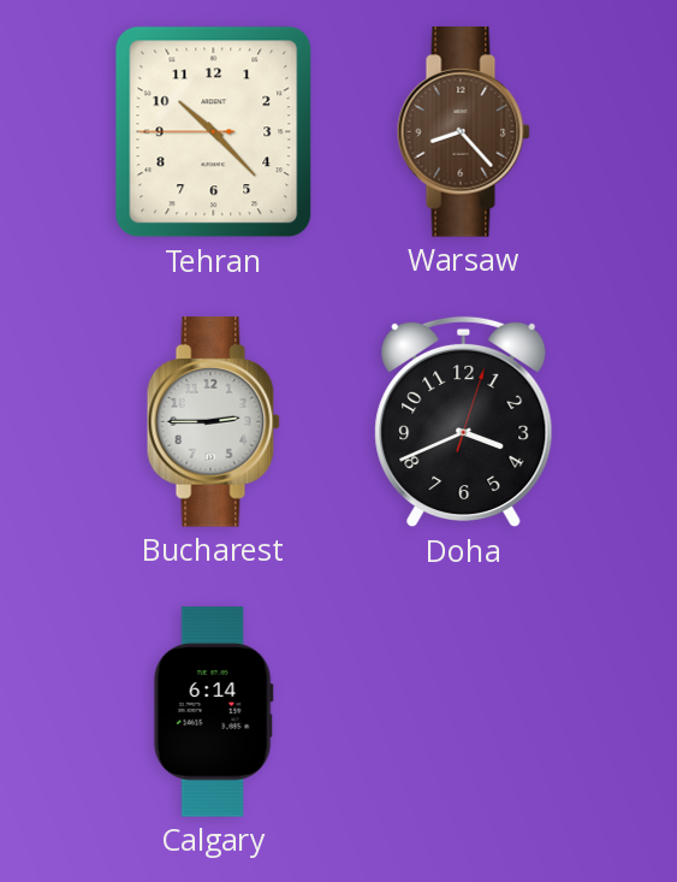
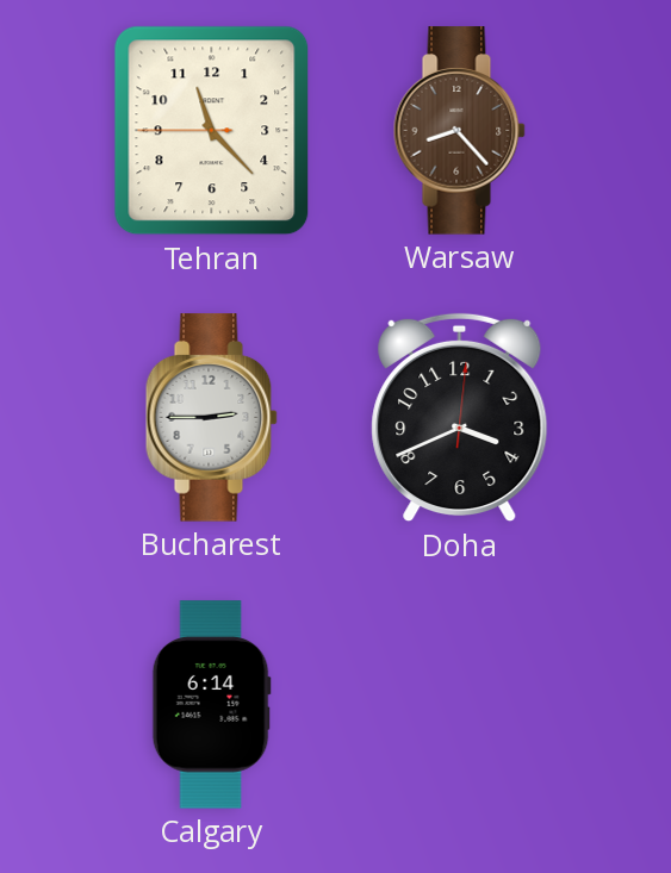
Tehran: 10:22 -> 11:22
Doha: 3:41:03 -> 3:41:01
